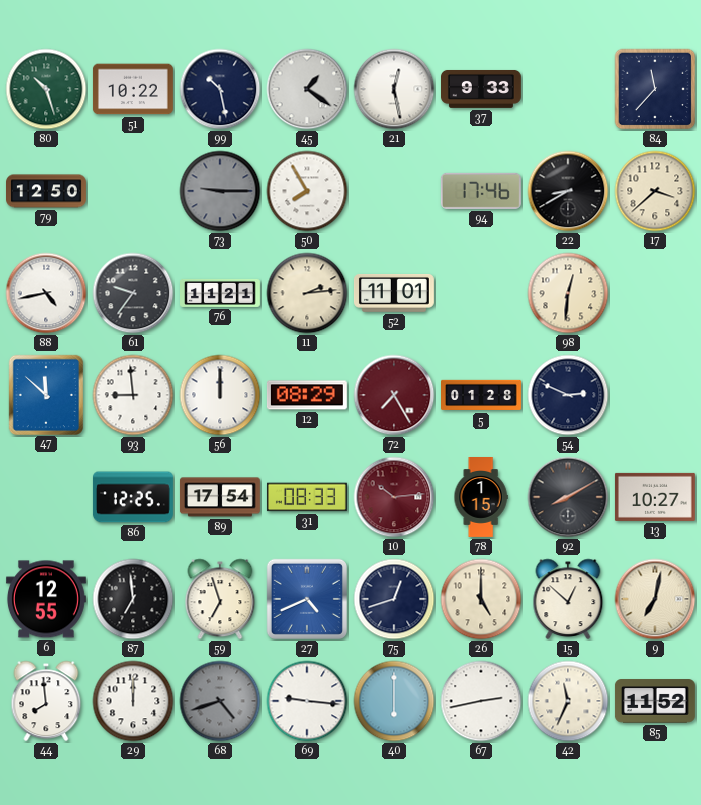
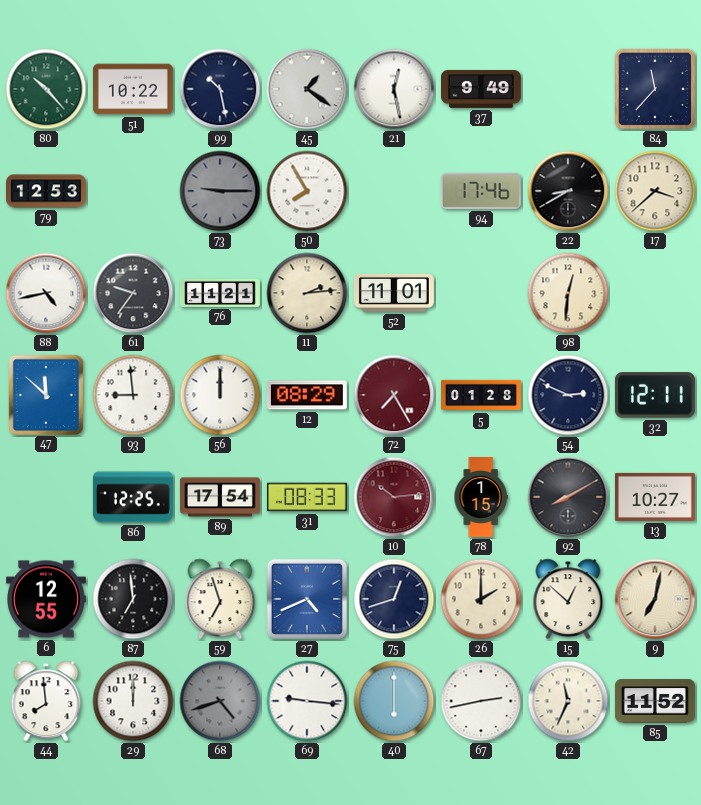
80: 10:27 -> 10:23
37: 9:33 -> 9:49
79: 12:50 -> 12:53
32: none -> 12:11
26: 5:00 -> 2:00
